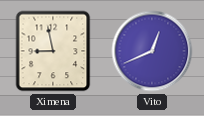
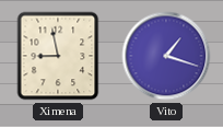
Vito: 12:41 -> 1:18
